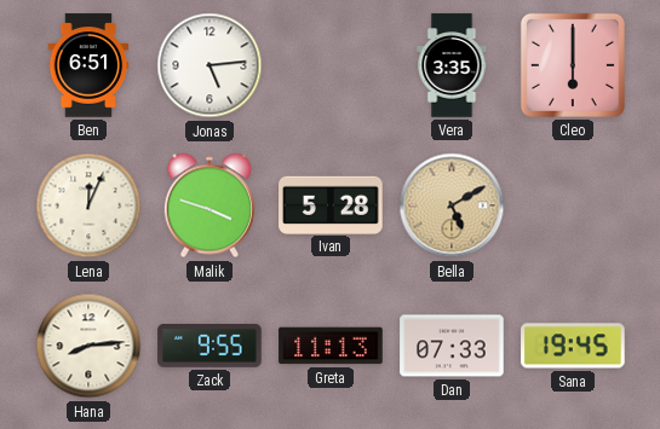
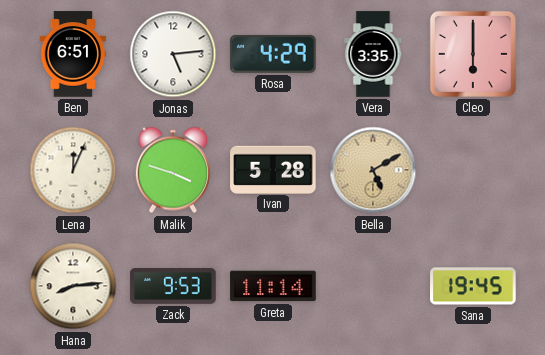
Rosa: none -> 4:29
Zack: 9:55 -> 9:53
Greta: 11:13 -> 11:14
Dan: 07:33 -> none
